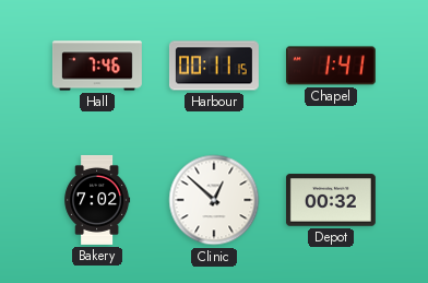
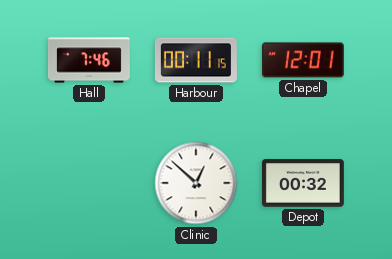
Chapel: 1:41 -> 12:01
Bakery: 7:02 -> none
